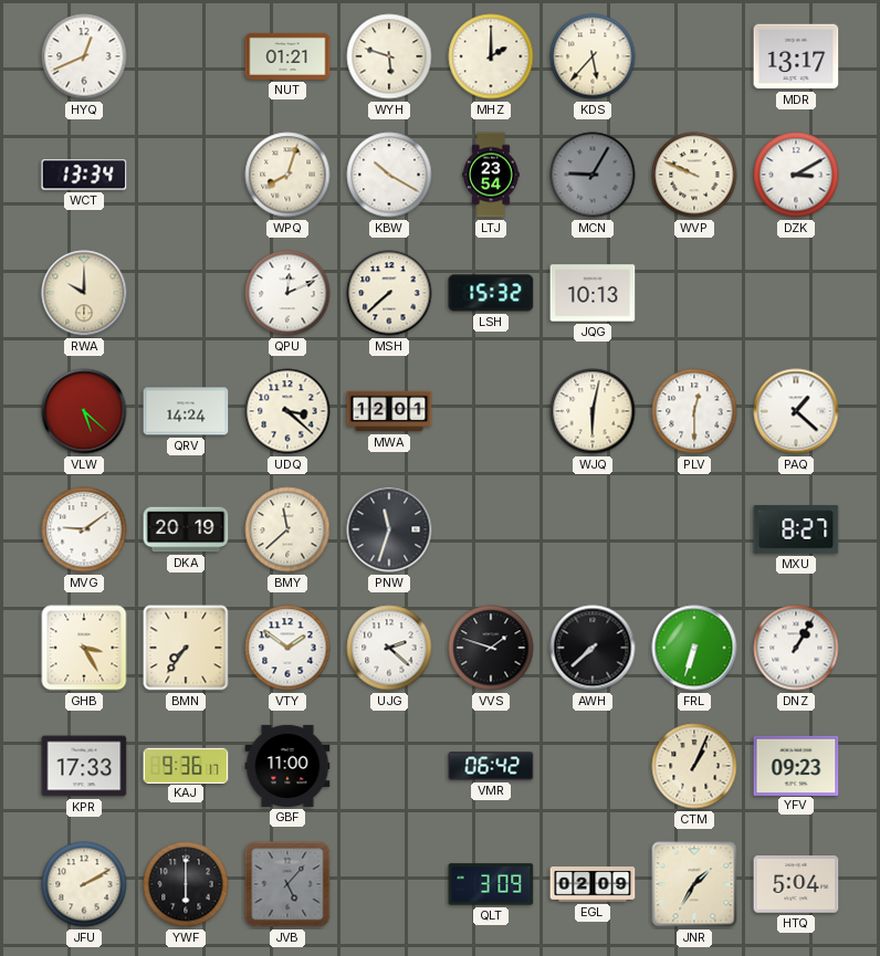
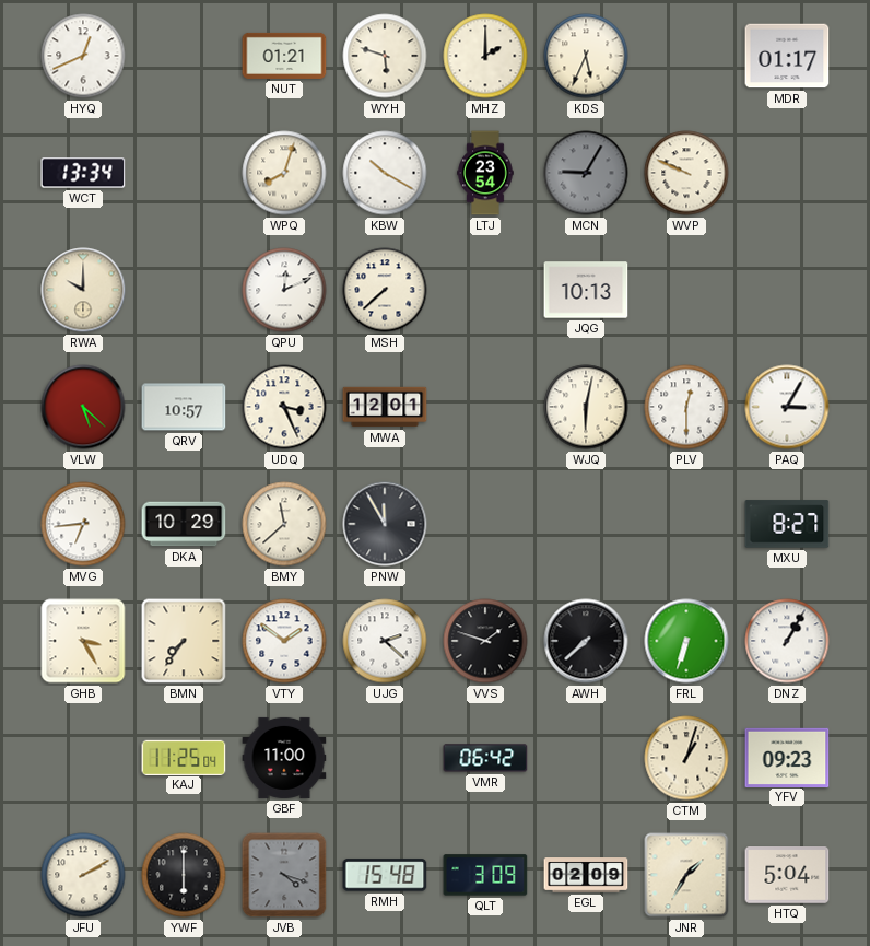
KDS: 5:37 -> 5:34
MDR: 13:17 -> 01:17
DZK: 3:10 -> none
LSH: 15:32 -> none
QRV: 14:24 -> 10:57
UDQ: 3:22 -> 3:26
PAQ: 1:22 -> 3:05
MVG: 9:09 -> 6:44
DKA: 20:19 -> 10:29
PNW: 11:33 -> 11:55
KPR: 17:33 -> none
KAJ: 9:36 -> 11:25
CTM: 1:04 -> 1:03
JVB: 5:07 -> 4:18
RMH: none -> 15:48
